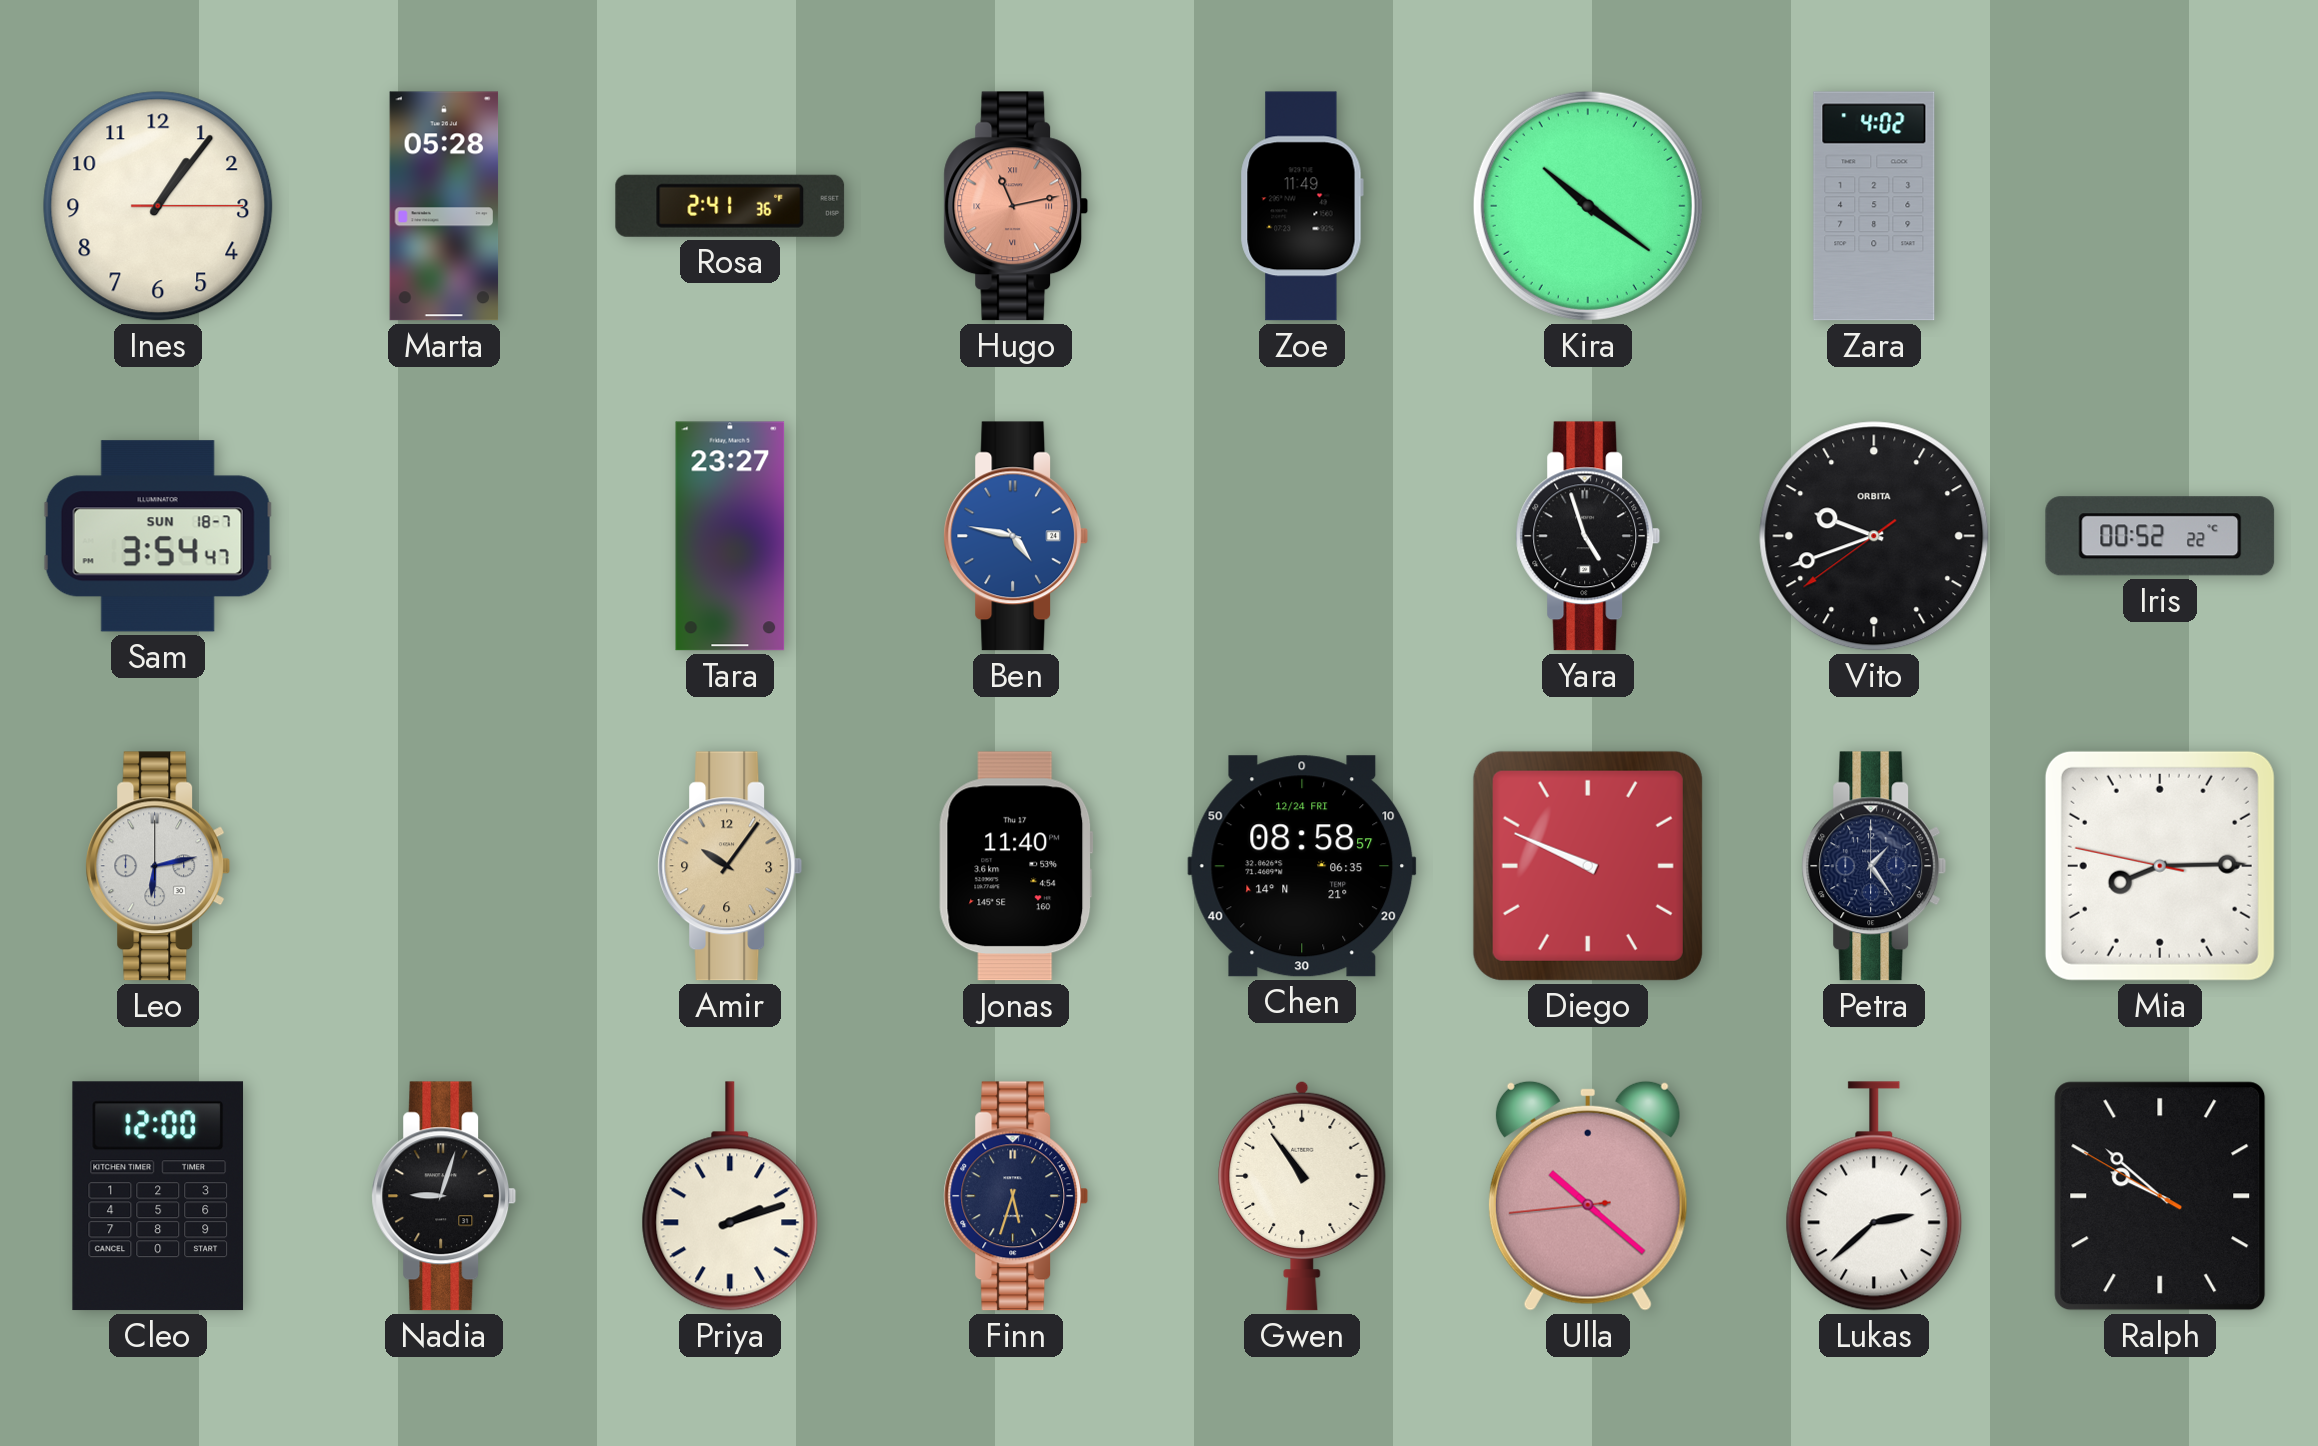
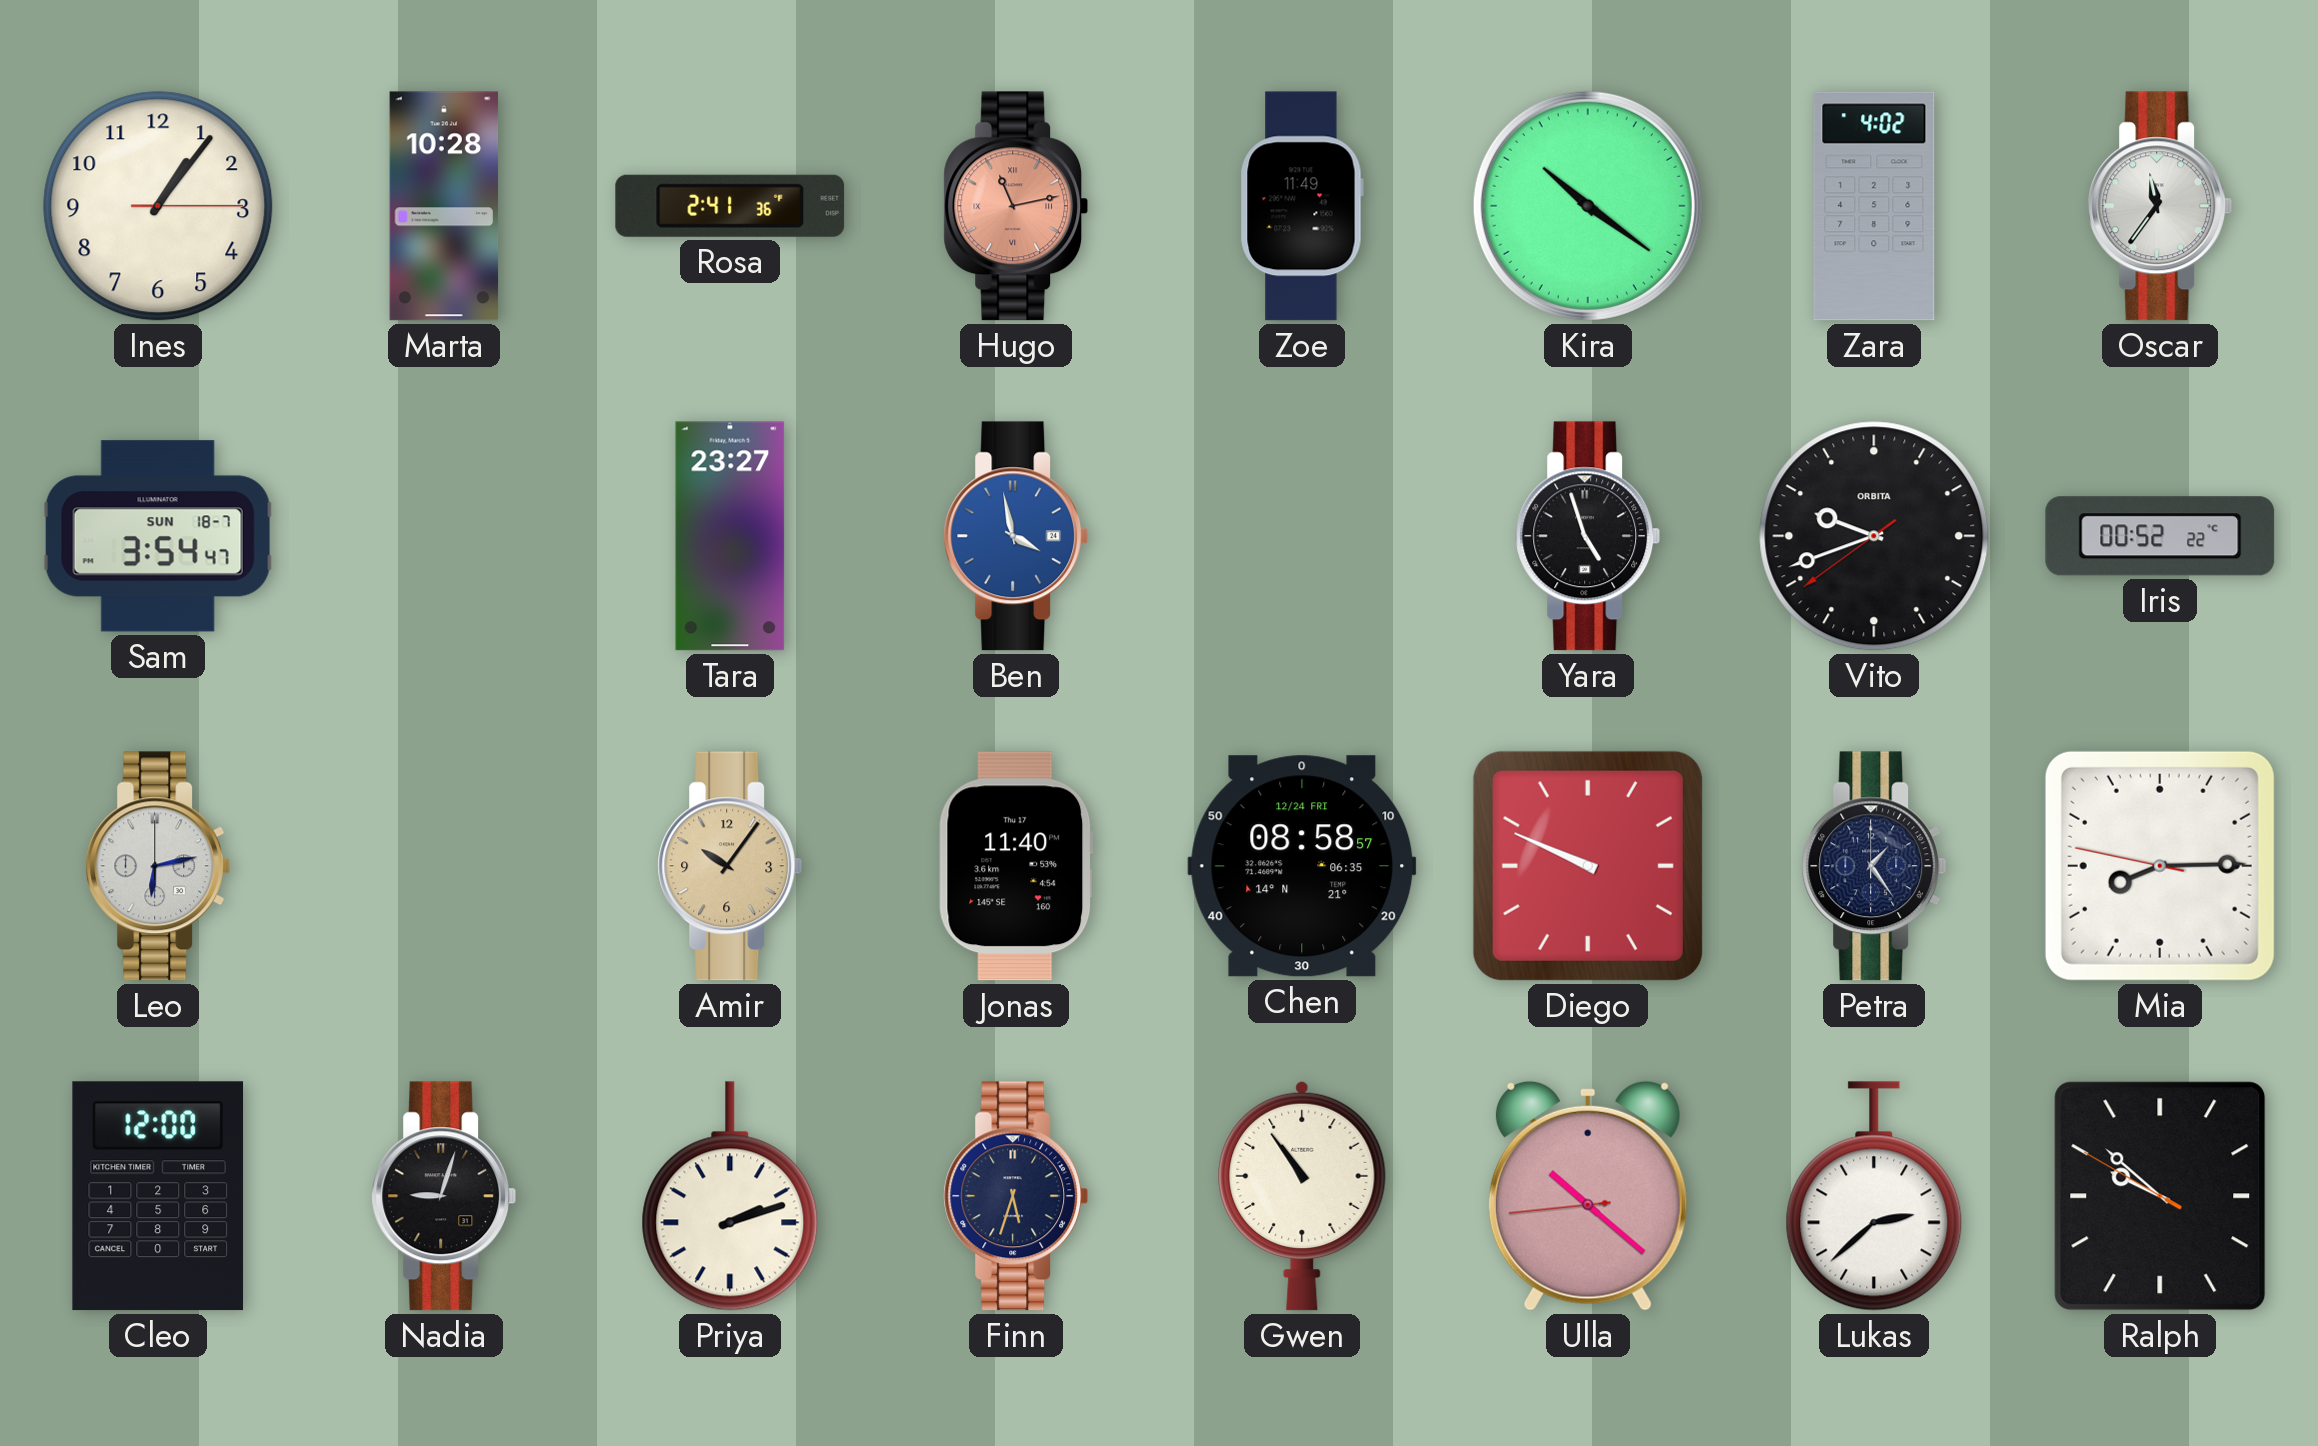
Marta: 05:28 -> 10:28
Oscar: none -> 11:36
Ben: 4:47 -> 3:58
